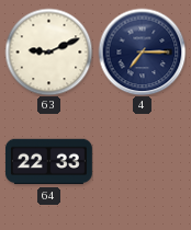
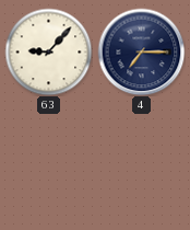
63: 9:11 -> 9:07
64: 22:33 -> none
